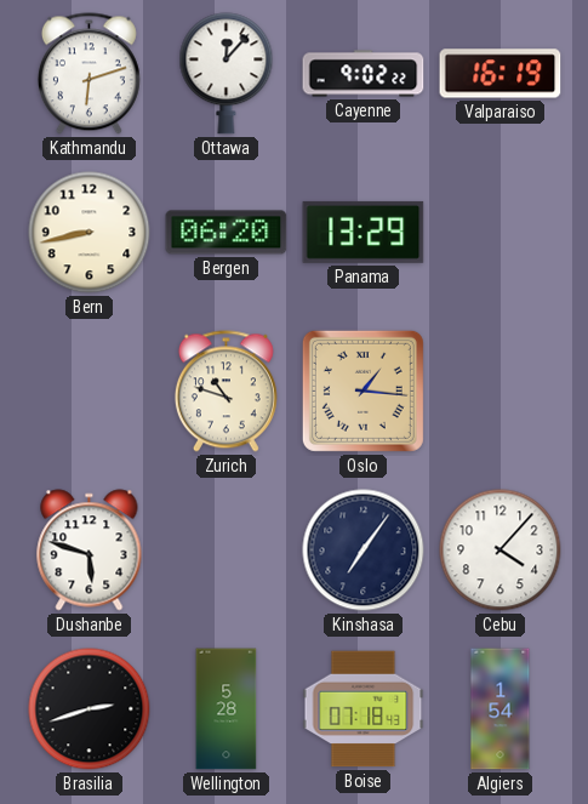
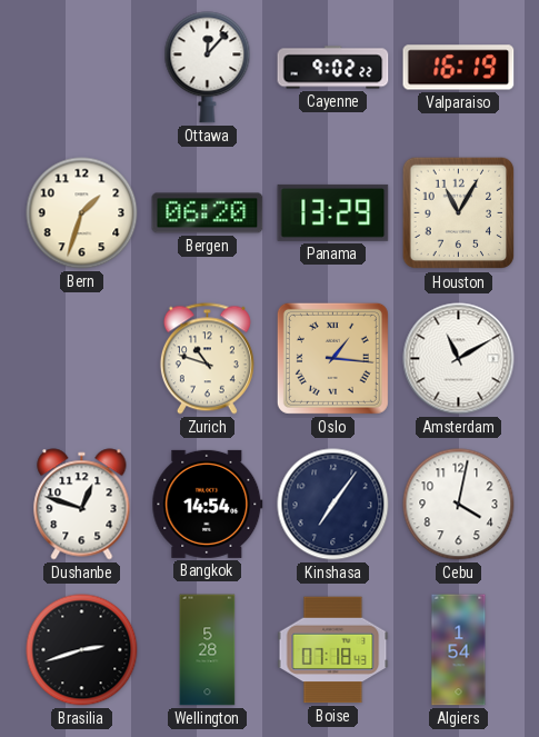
Kathmandu: 6:12 -> none
Bern: 8:43 -> 1:33
Houston: none -> 11:05
Amsterdam: none -> 11:10
Dushanbe: 5:48 -> 12:48
Bangkok: none -> 14:54
Cebu: 4:07 -> 4:02
